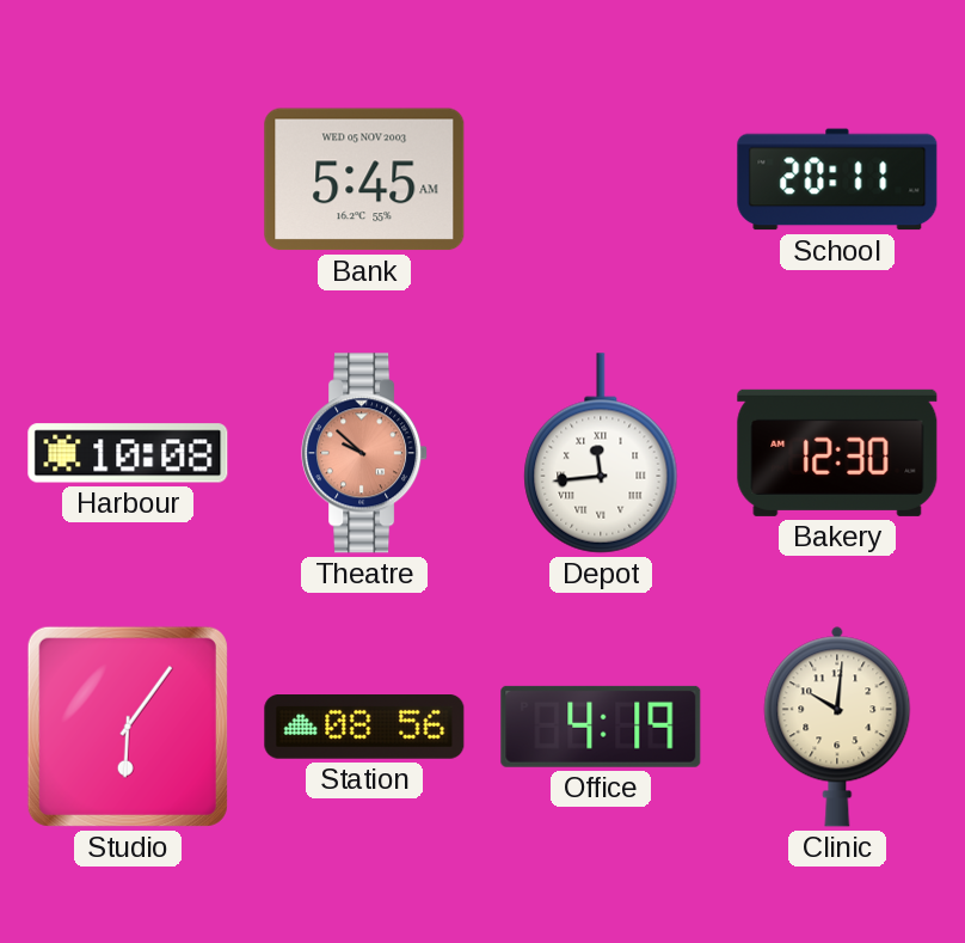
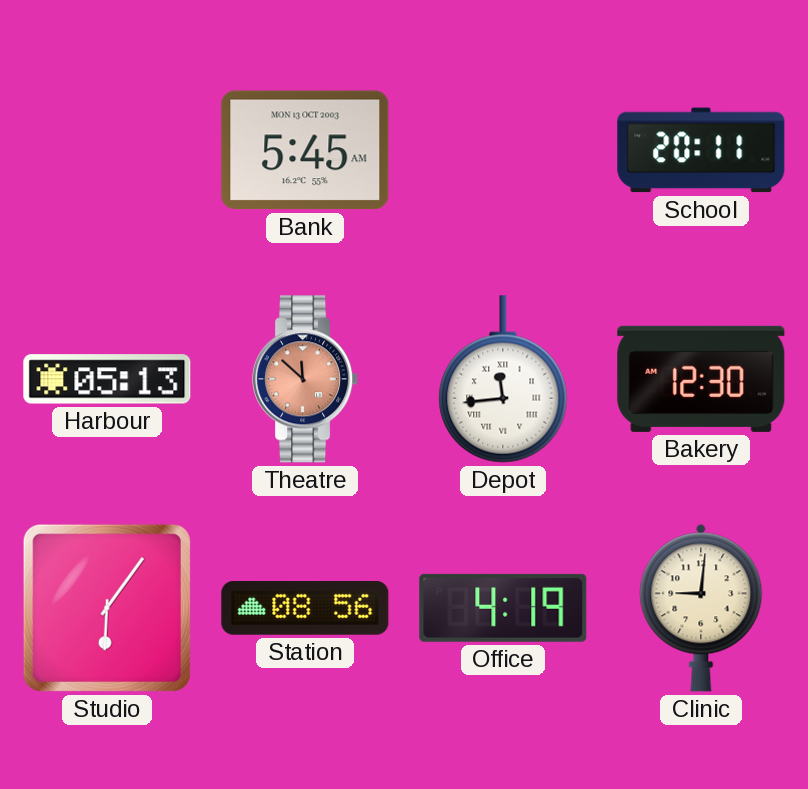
Bank date: WED 05 NOV 2003 -> MON 13 OCT 2003
Harbour: 10:08 -> 05:13
Theatre: 9:52 -> 11:52
Clinic: 10:01 -> 9:01
